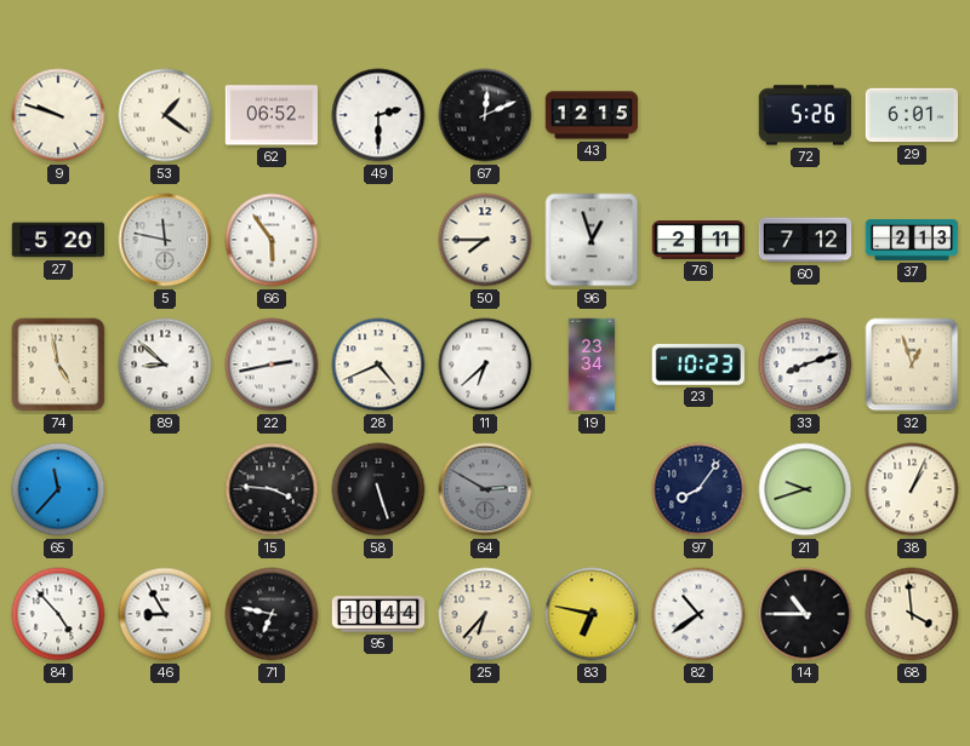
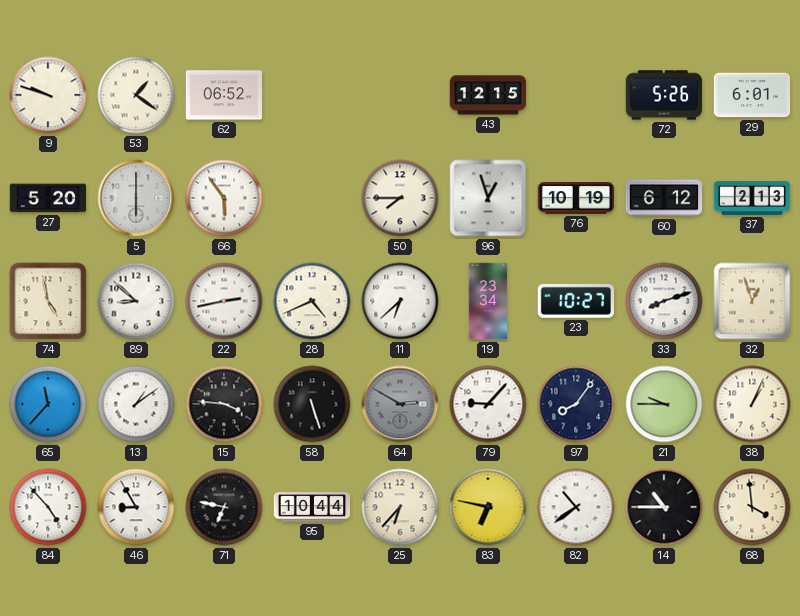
49: 2:30 -> none
67: 12:11 -> none
5: 11:47 -> 6:00
76: 2:11 -> 10:19
60: 7:12 -> 6:12
23: 10:23 -> 10:27
13: none -> 1:09
79: none -> 9:07
21: 9:42 -> 9:45
